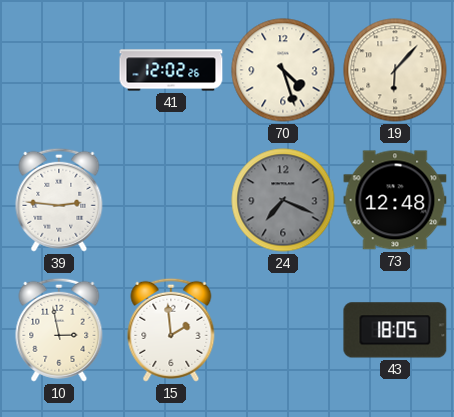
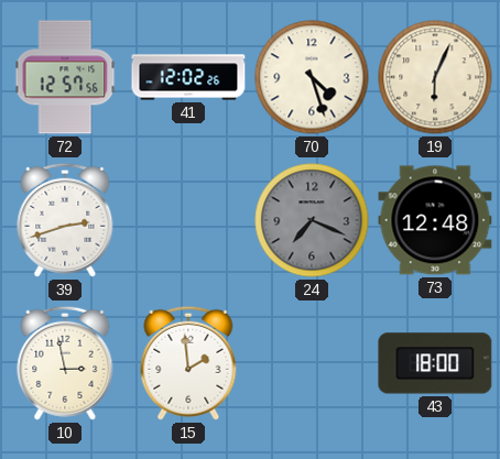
72: none -> 12:57
19: 6:07 -> 6:04
39: 2:46 -> 2:42
43: 18:05 -> 18:00
